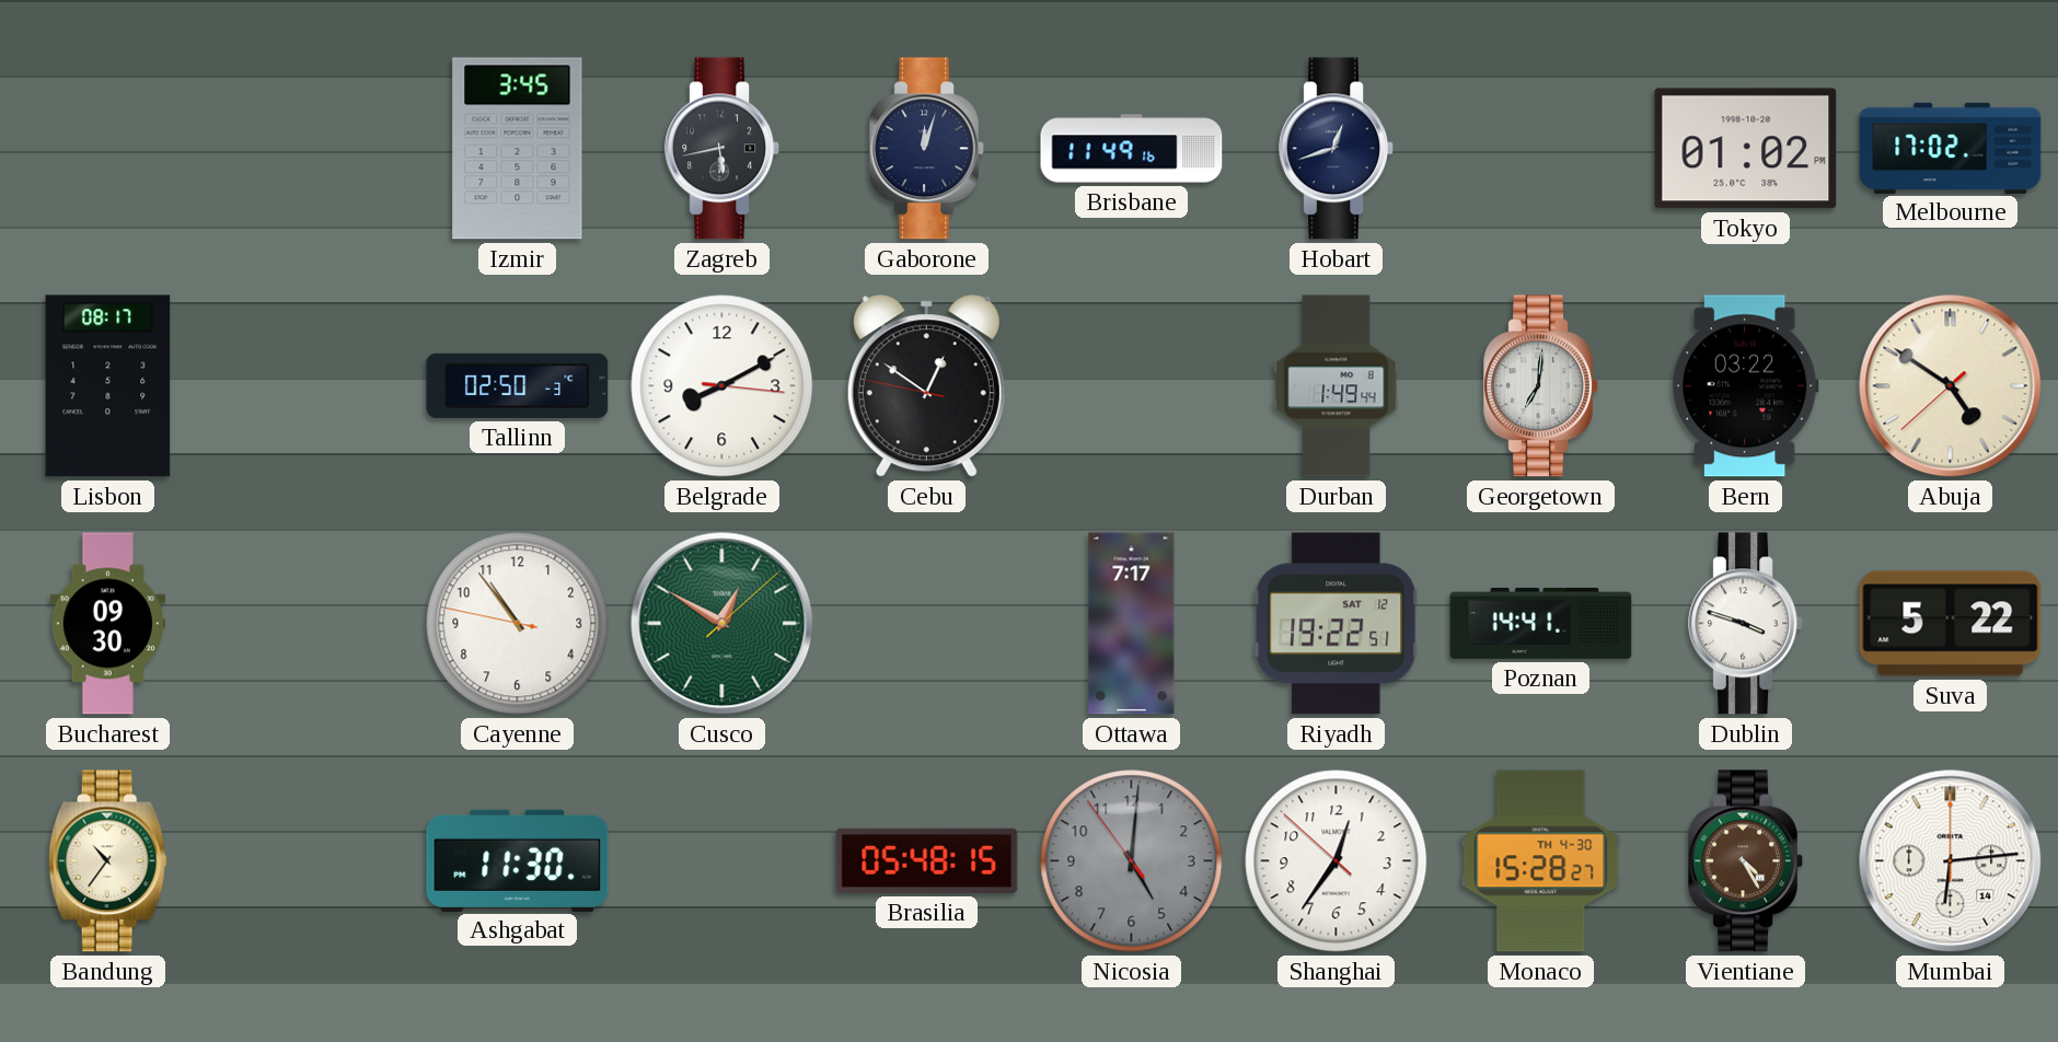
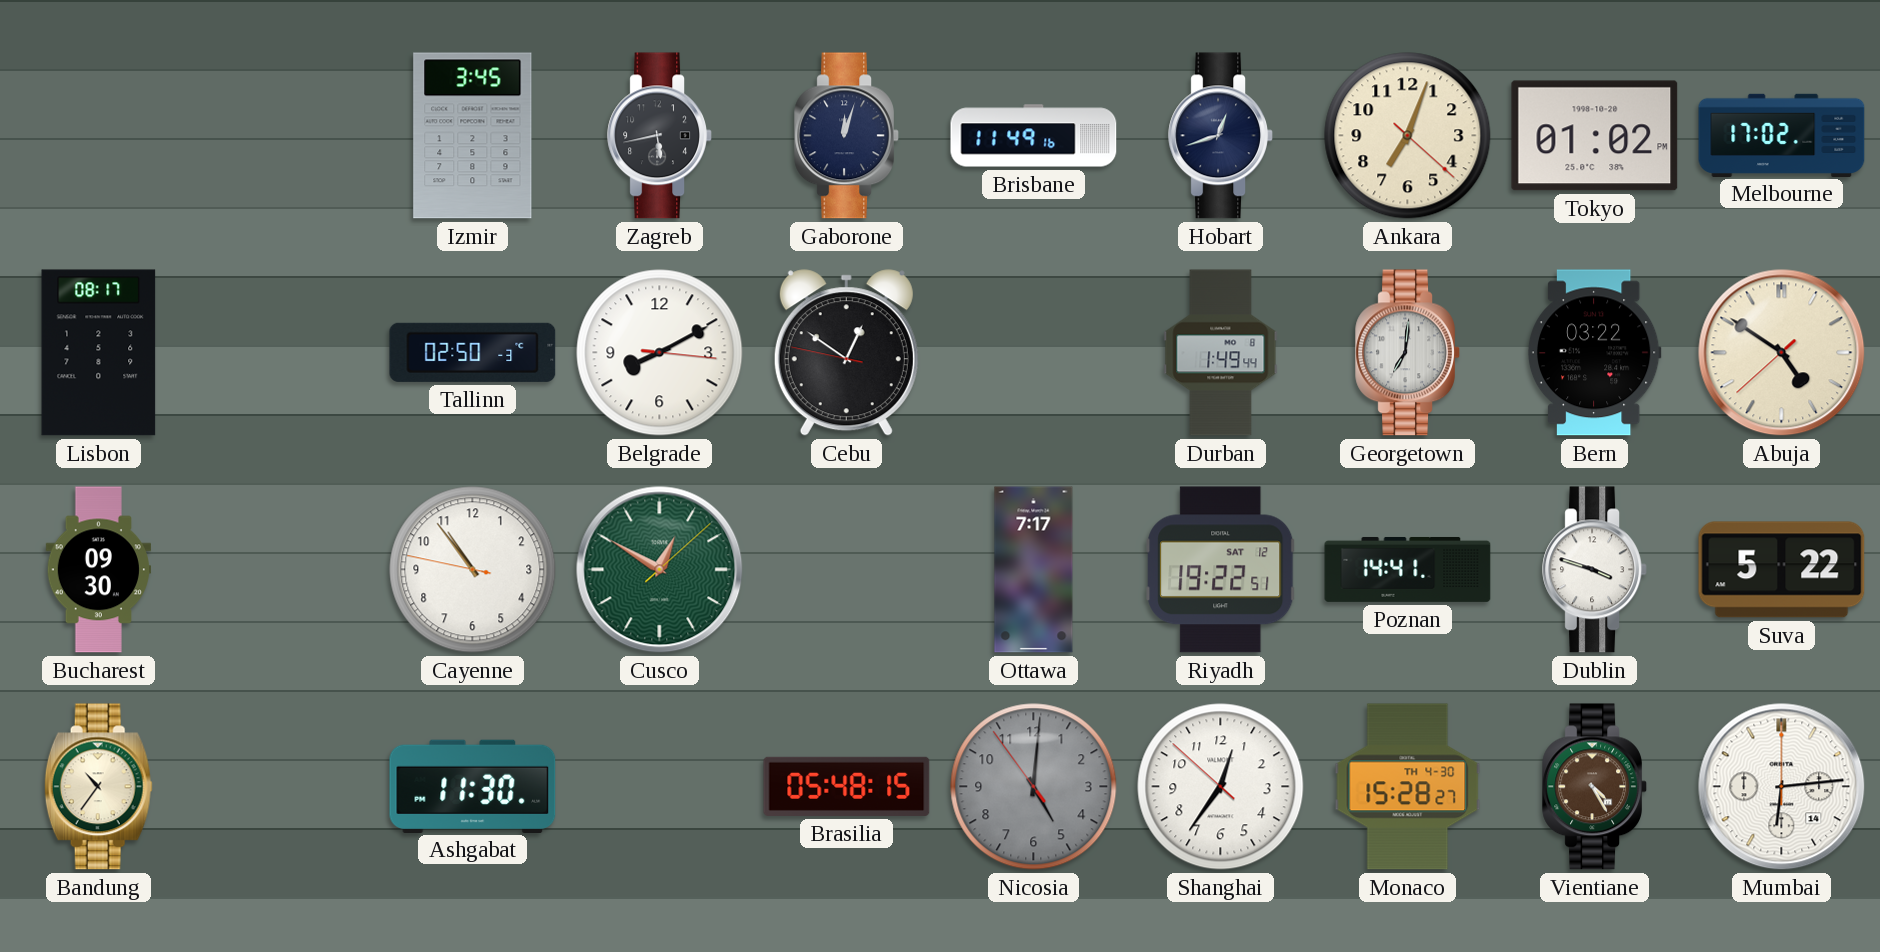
Ankara: none -> 7:03
